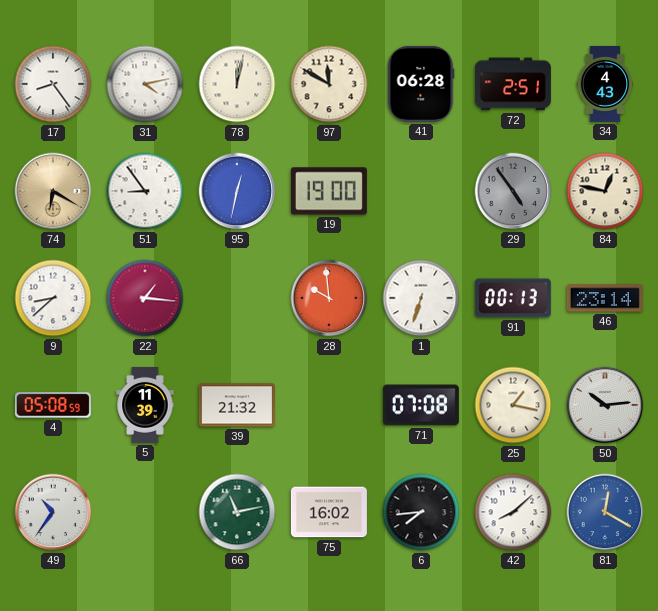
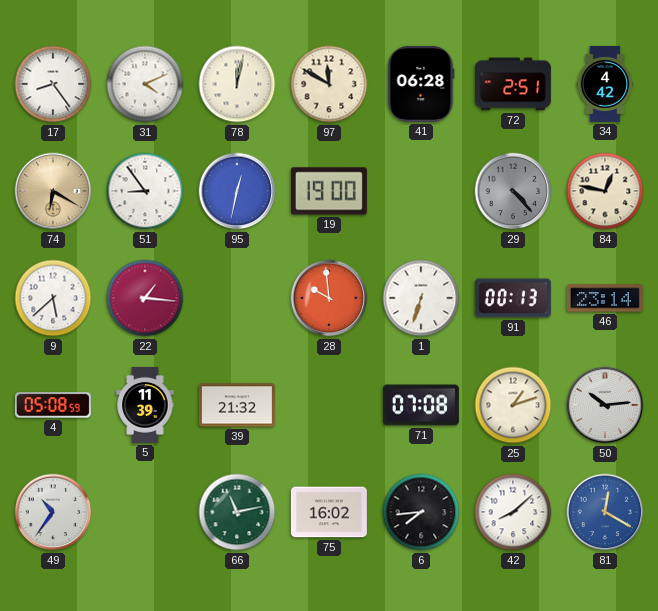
31: 4:13 -> 4:11
34: 4:43 -> 4:42
29: 4:54 -> 4:23
9: 8:38 -> 5:38
25: 1:17 -> 1:12
